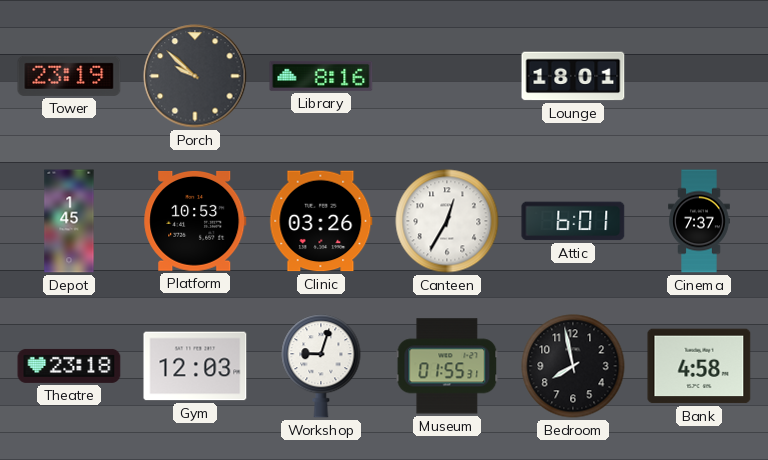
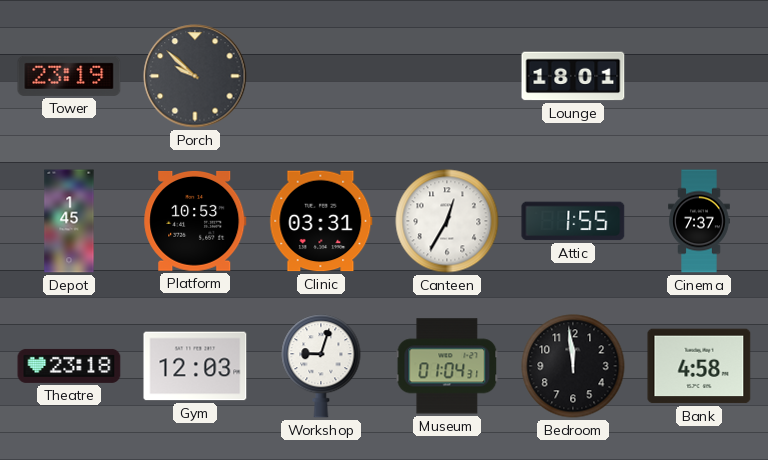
Library: 8:16 -> none
Clinic: 03:26 -> 03:31
Attic: 6:01 -> 1:55
Museum: 01:55 -> 01:04
Bedroom: 7:58 -> 11:59
